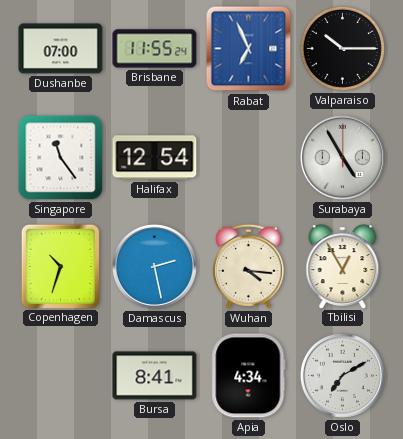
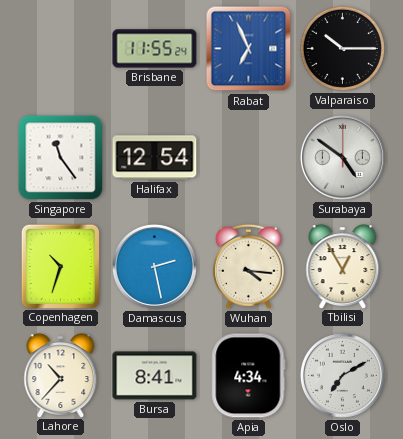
Dushanbe: 07:00 -> none
Surabaya: 4:55 -> 4:51
Lahore: none -> 10:37
